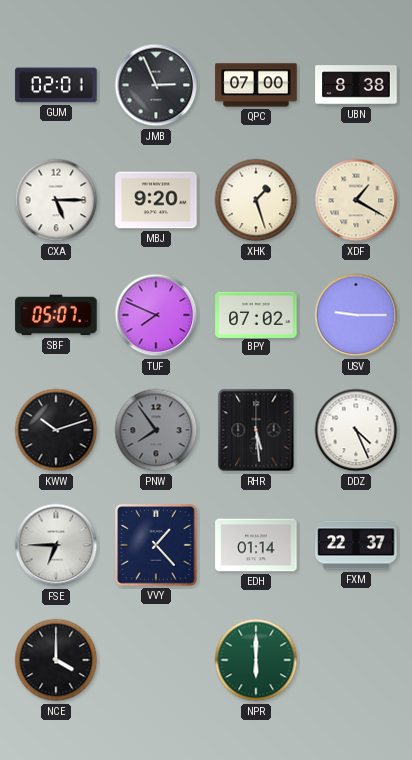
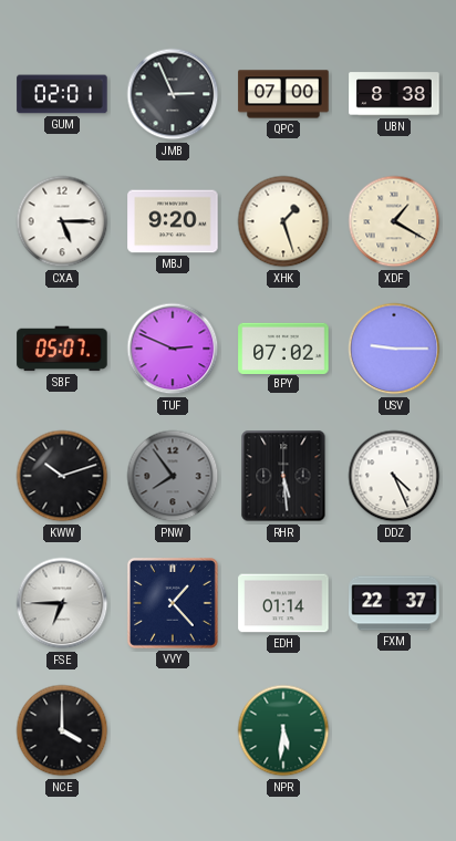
TUF: 7:49 -> 2:49
NPR: 6:00 -> 5:31
